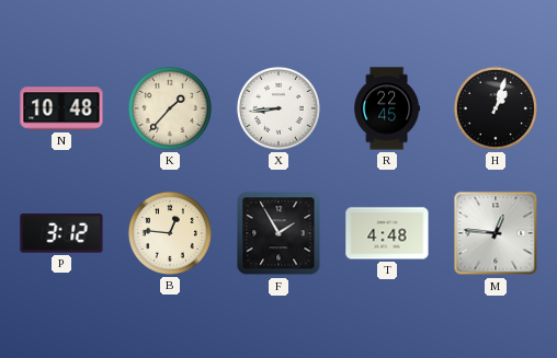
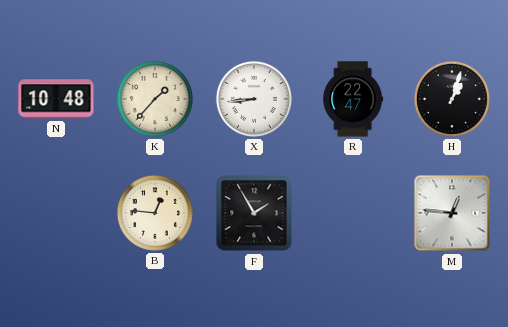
R: 22:45 -> 22:47
P: 3:12 -> none
T: 4:48 -> none
